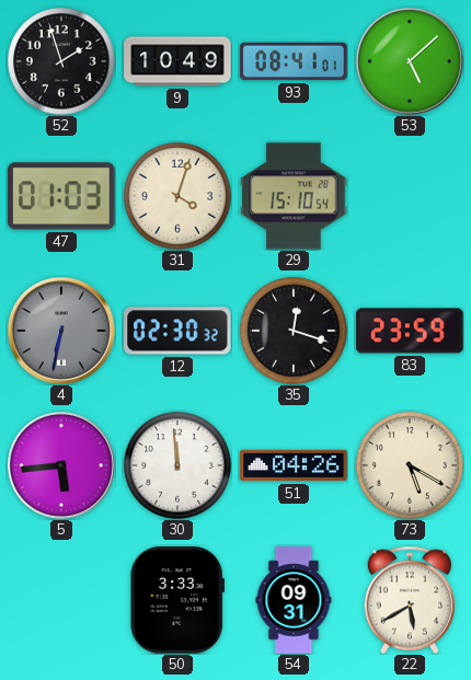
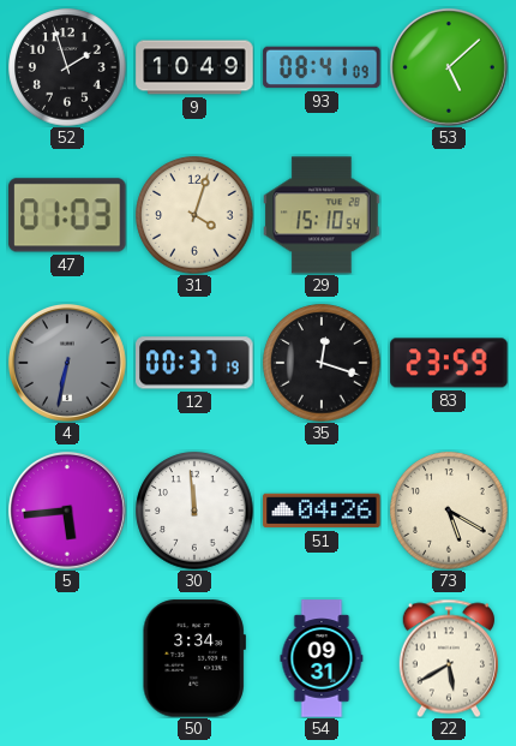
93: 08:41:01 -> 08:41:09
12: 02:30 -> 00:37
50: 3:33 -> 3:34
